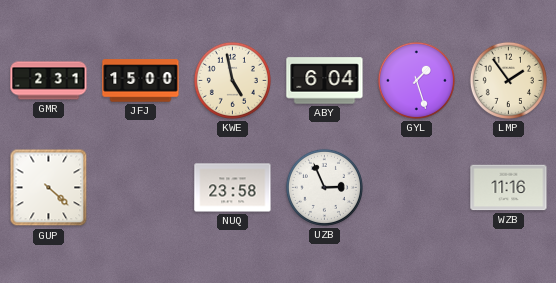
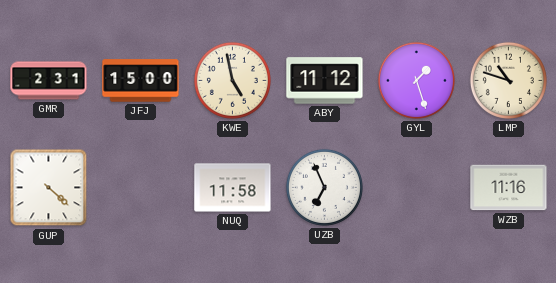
ABY: 6:04 -> 11:12
LMP: 1:54 -> 10:48
NUQ: 23:58 -> 11:58
UZB: 2:56 -> 6:56
